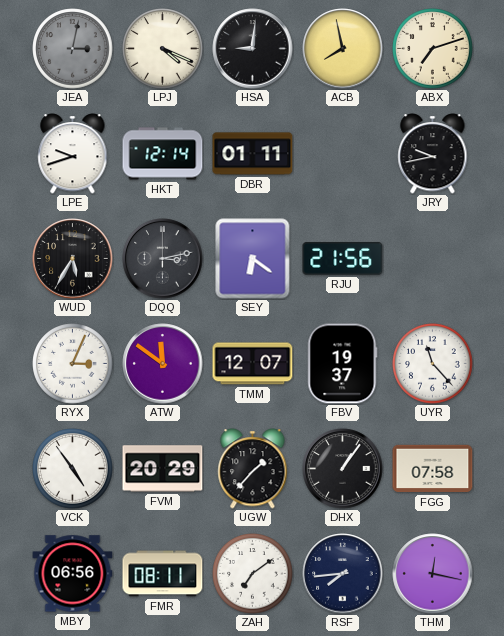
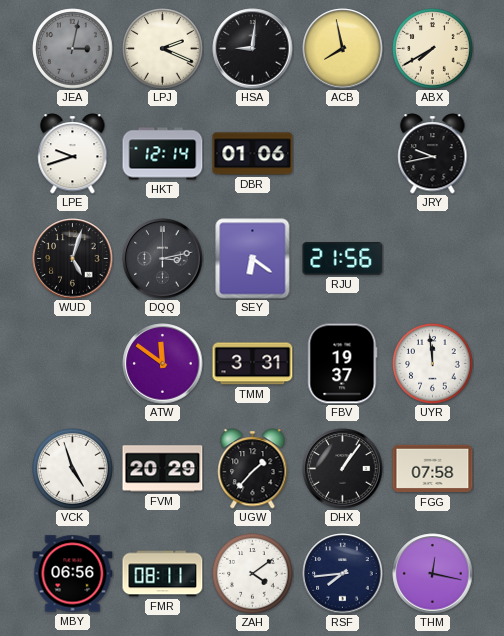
LPJ: 4:19 -> 2:19
ABX: 7:12 -> 7:40
DBR: 01:11 -> 01:06
WUD: 5:35 -> 5:03
RYX: 3:04 -> none
TMM: 12:07 -> 3:31
UYR: 11:23 -> 11:59
VCK: 4:54 -> 4:57
ZAH: 7:09 -> 4:09
